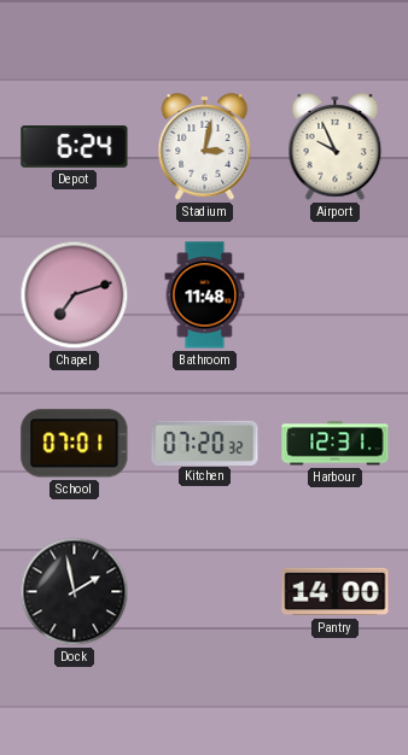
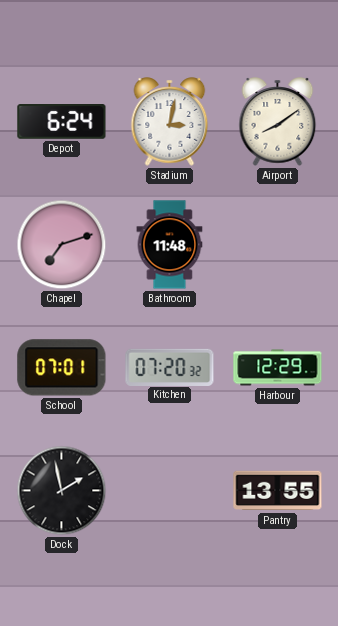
Airport: 9:56 -> 8:09
Harbour: 12:31 -> 12:29
Pantry: 14:00 -> 13:55
